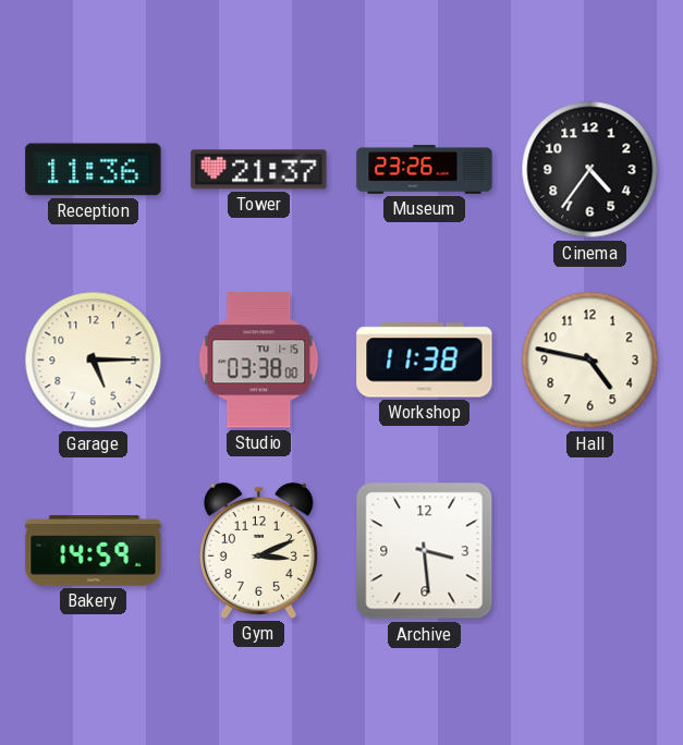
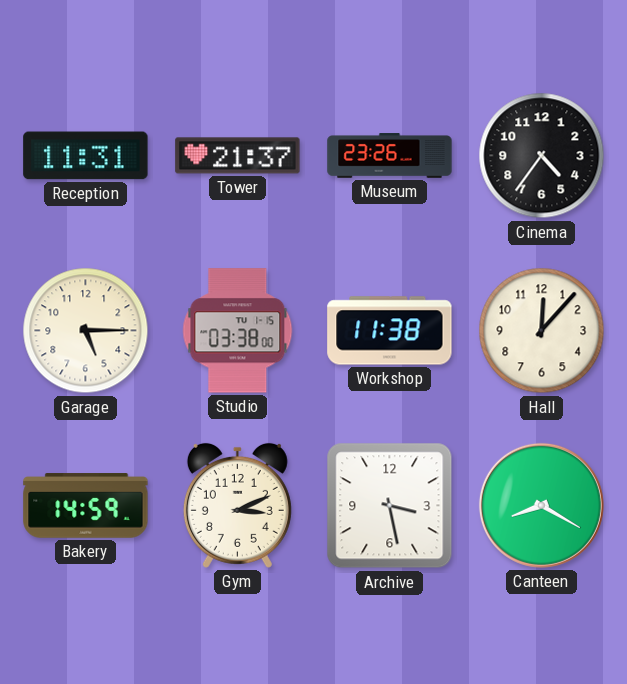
Reception: 11:36 -> 11:31
Hall: 4:47 -> 12:07
Archive: 3:29 -> 3:28
Canteen: none -> 8:20
